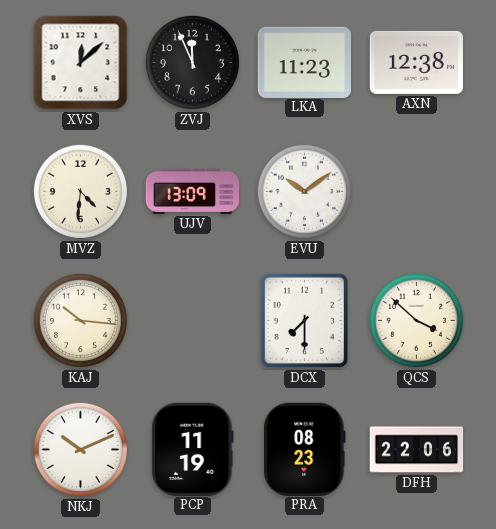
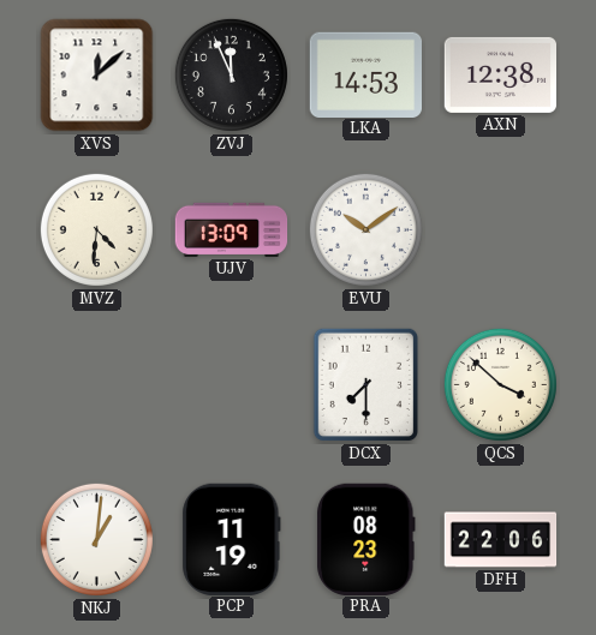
LKA: 11:23 -> 14:53
KAJ: 10:16 -> none
NKJ: 10:11 -> 1:01
